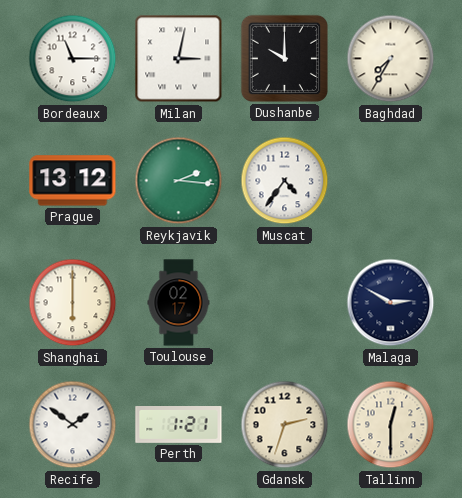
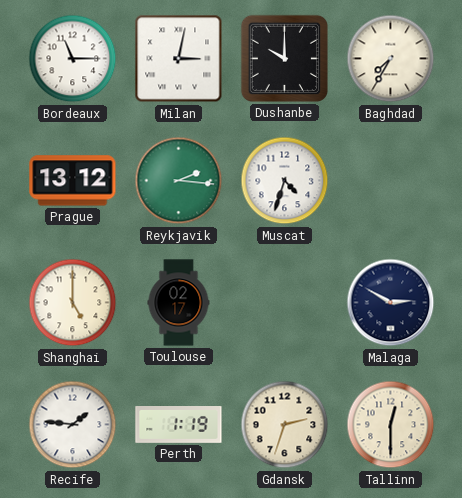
Muscat: 4:36 -> 4:33
Shanghai: 6:00 -> 5:00
Recife: 1:51 -> 1:46
Perth: 1:21 -> 1:19
